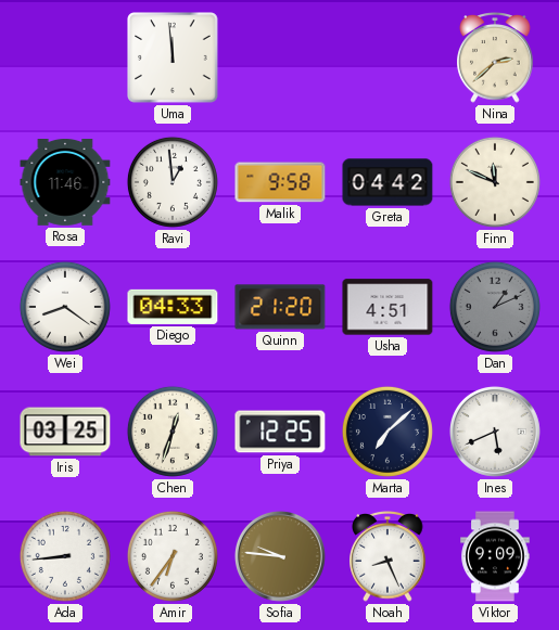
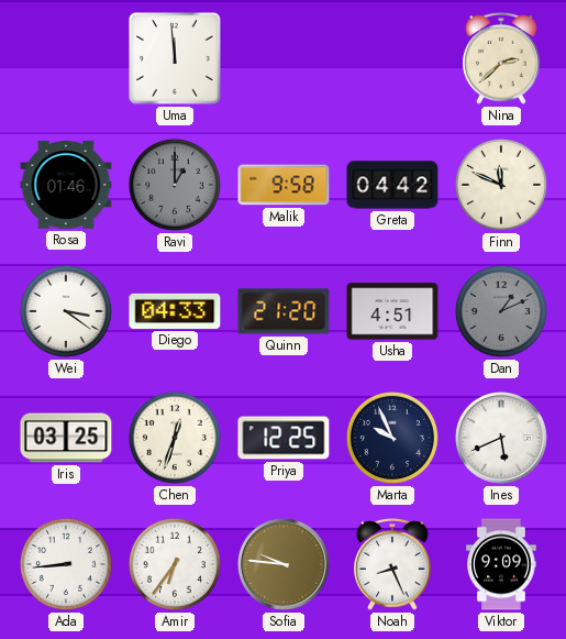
Rosa: 11:46 -> 01:46
Ravi: 12:59 -> 1:00
Ravi dial: white -> grey
Wei: 8:21 -> 3:21
Marta: 7:08 -> 9:56
